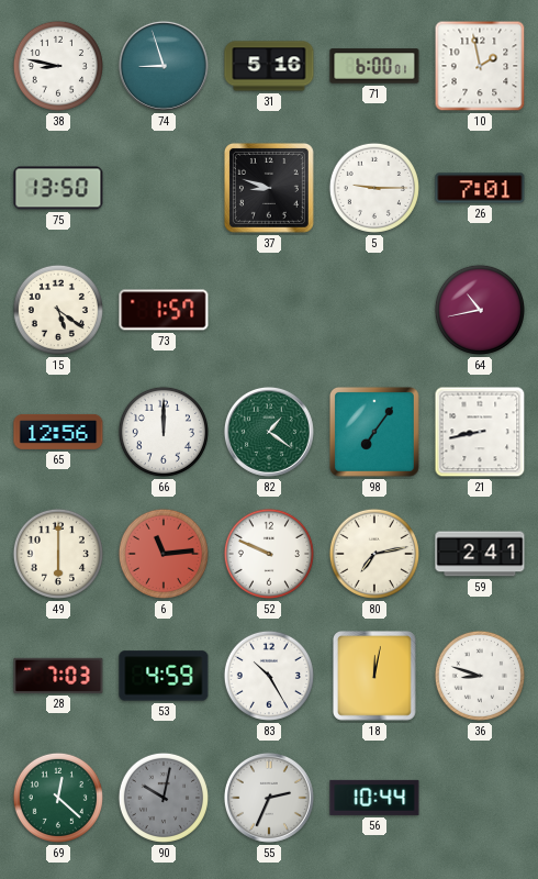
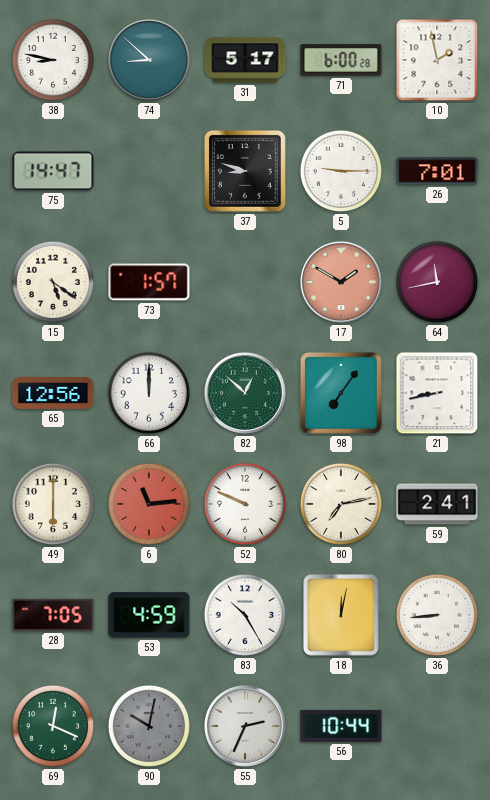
74: 8:57 -> 8:52
31: 5:16 -> 5:17
71: 6:00:01 -> 6:00:28
75: 13:50 -> 14:47
17: none -> 1:50
64: 10:43 -> 11:43
82: 1:21 -> 12:52
28: 7:03 -> 7:05
36: 8:48 -> 8:44
69: 12:22 -> 12:19
